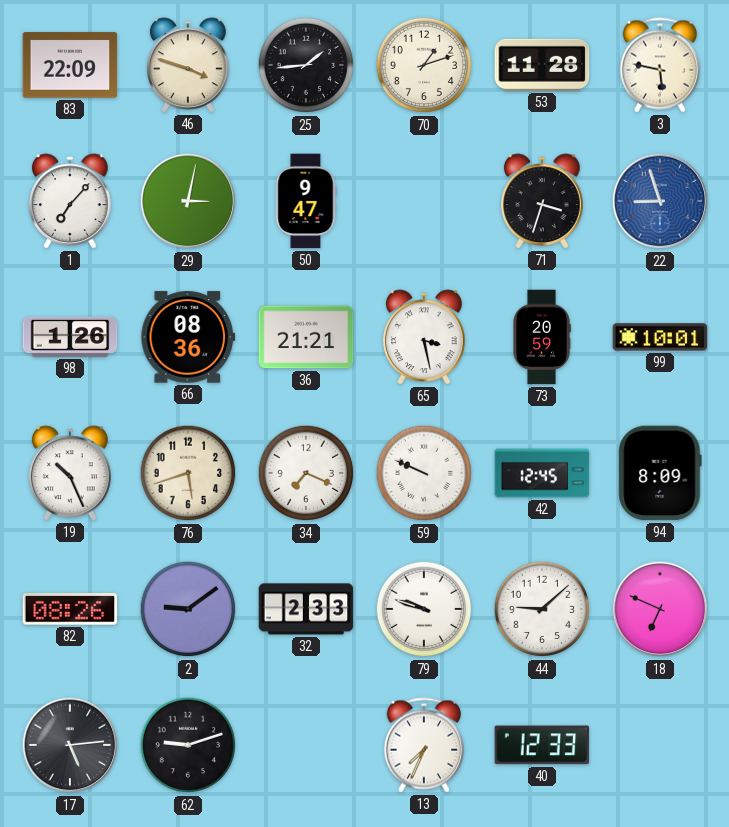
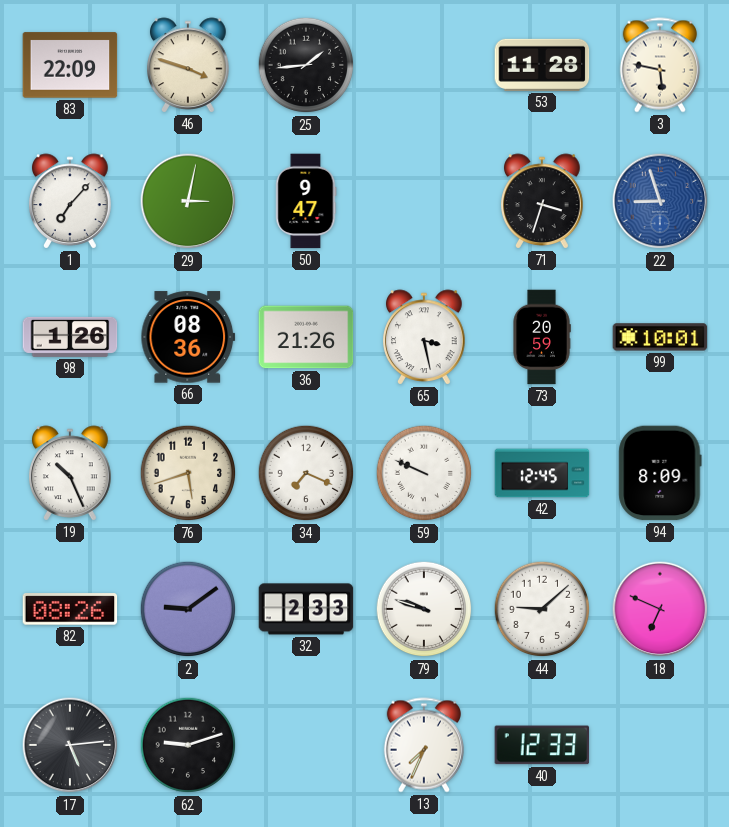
70: 1:12 -> none
36: 21:21 -> 21:26
